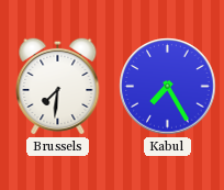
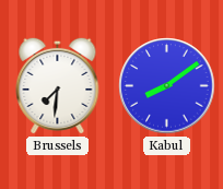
Kabul: 7:25 -> 8:09
